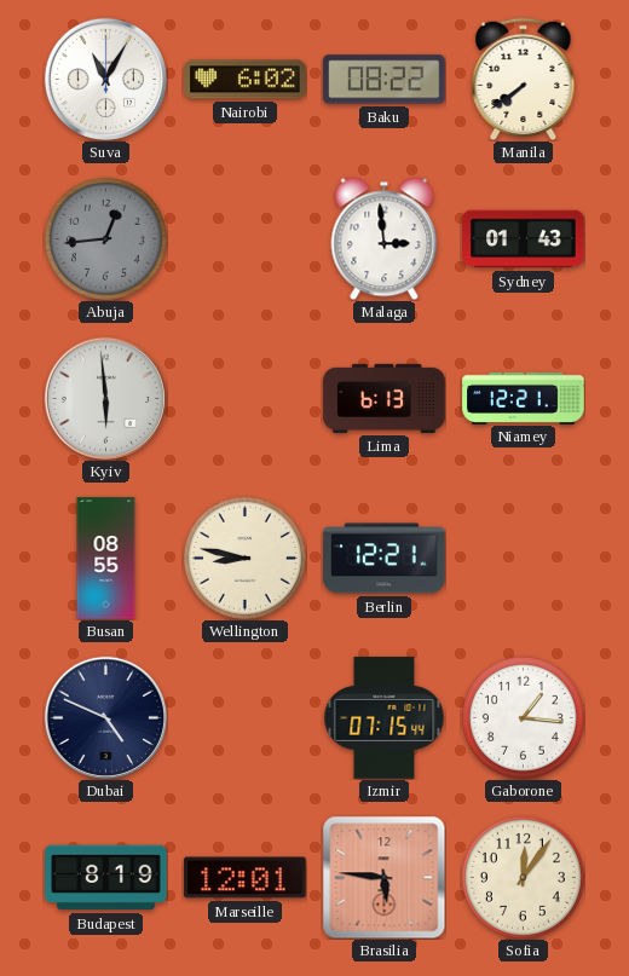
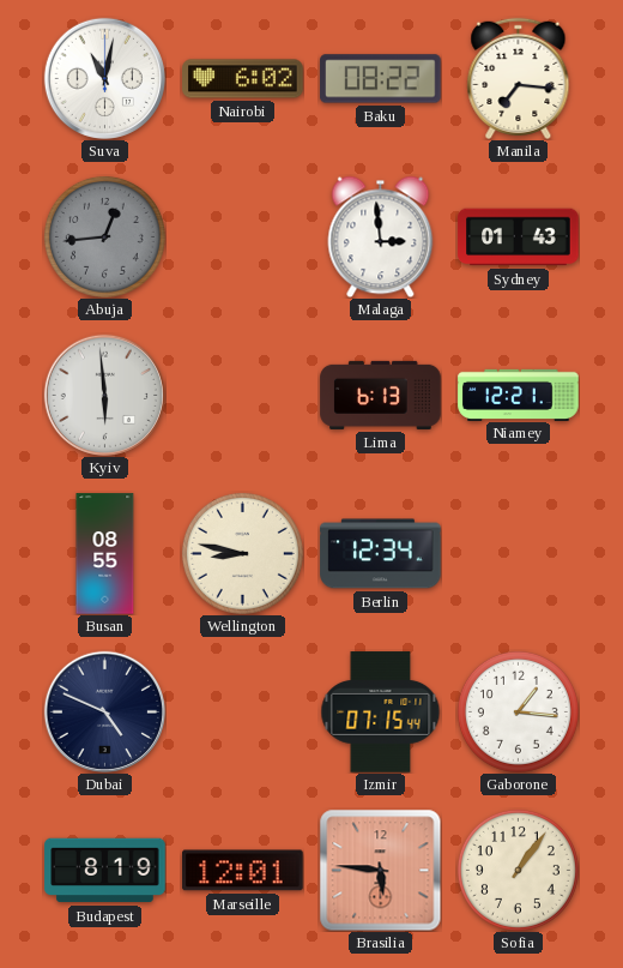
Suva: 11:05 -> 11:02
Manila: 7:39 -> 7:16
Berlin: 12:21 -> 12:34
Sofia: 12:06 -> 1:06
